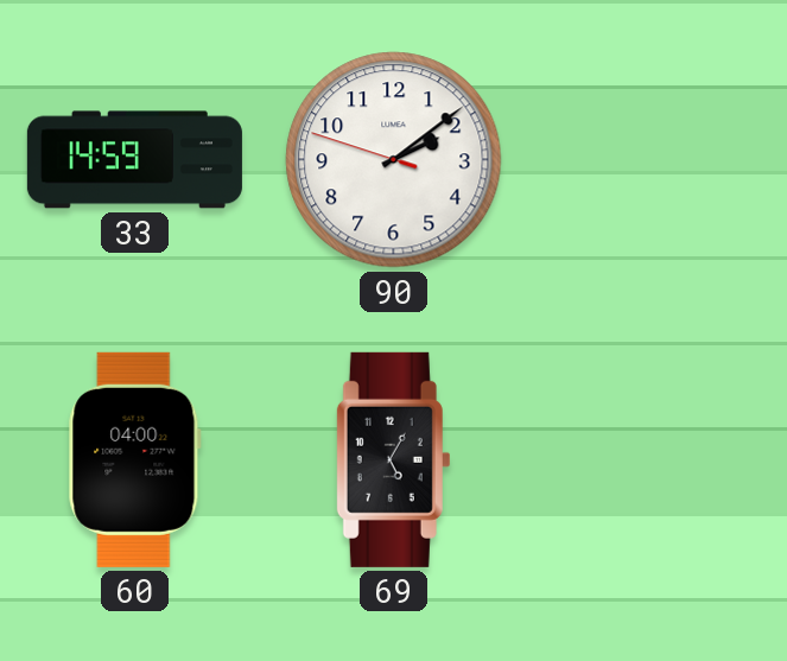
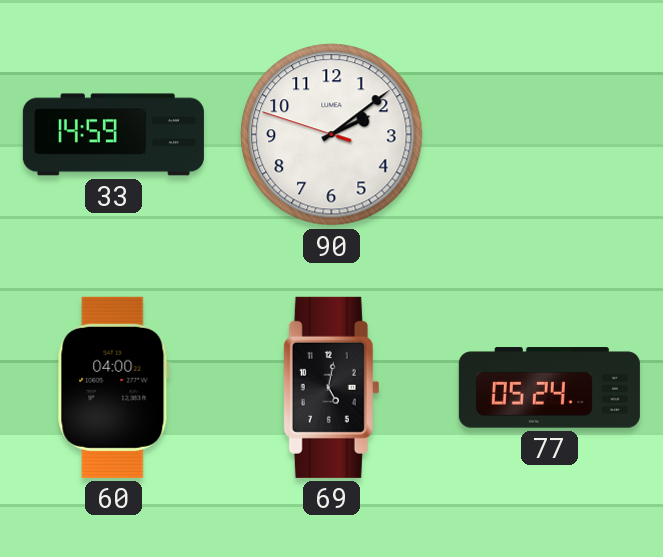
69: 5:05 -> 5:02
77: none -> 05:24
